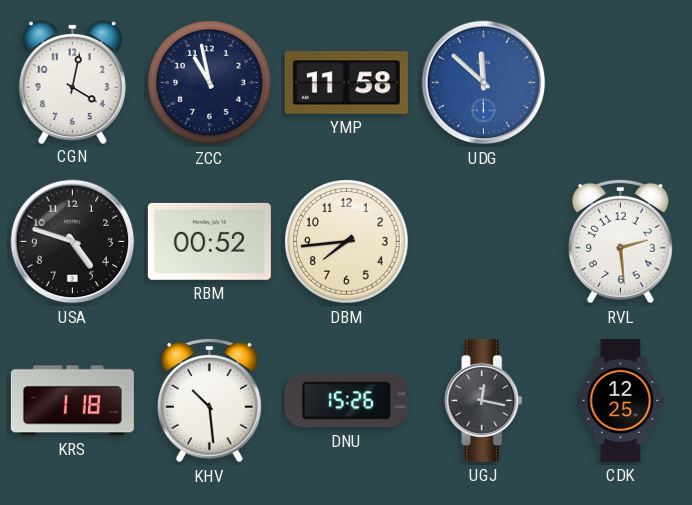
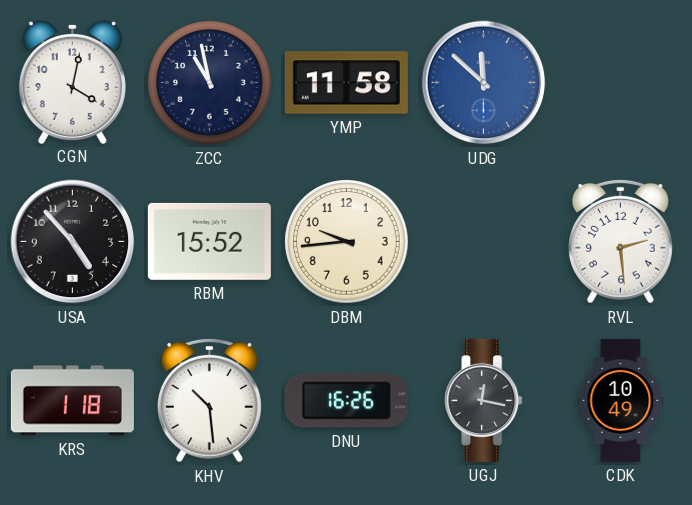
USA: 4:48 -> 4:53
RBM: 00:52 -> 15:52
DBM: 7:44 -> 9:44
DNU: 15:26 -> 16:26
CDK: 12:25 -> 10:49
